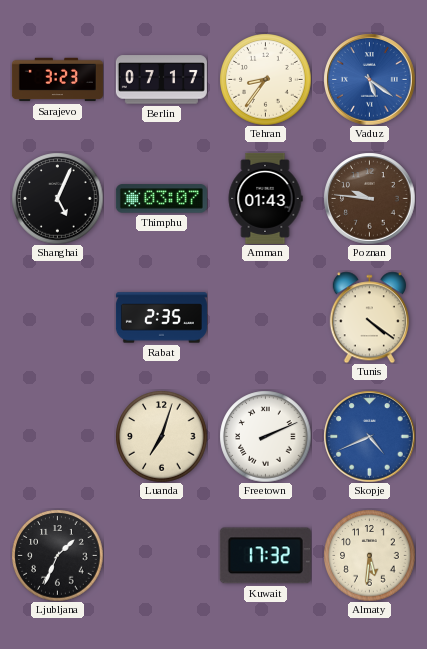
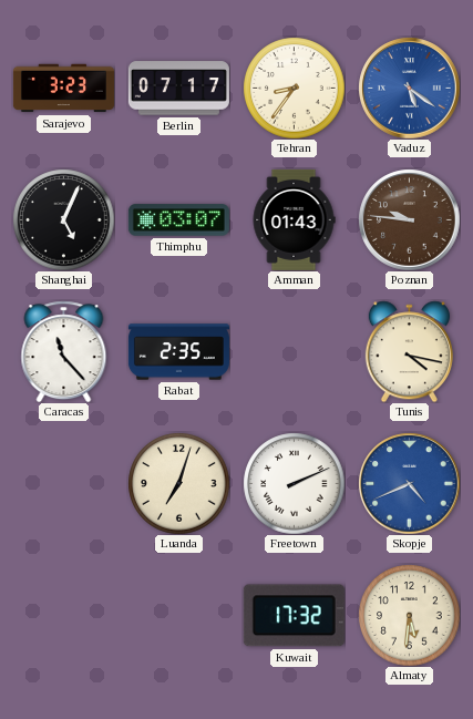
Caracas: none -> 11:23
Tunis: 4:21 -> 4:17
Ljubljana: 1:34 -> none
